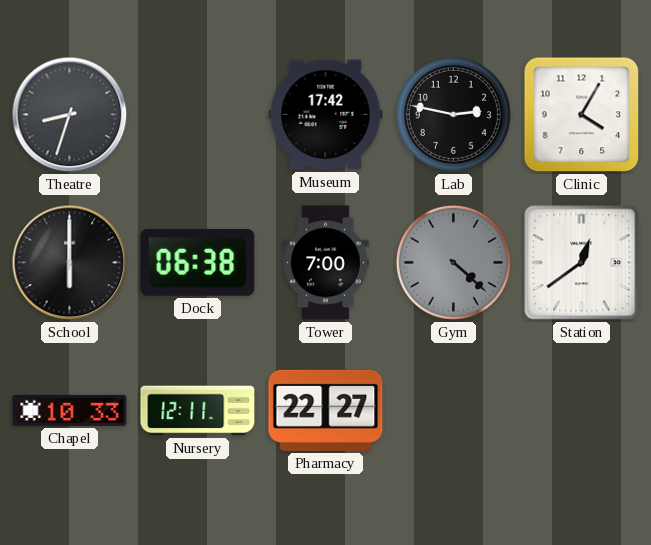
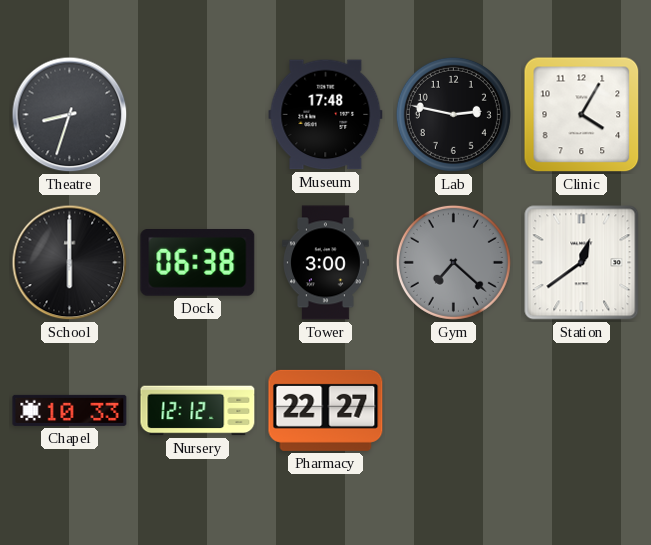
Museum: 17:42 -> 17:48
Tower: 7:00 -> 3:00
Gym: 4:22 -> 7:22
Nursery: 12:11 -> 12:12
